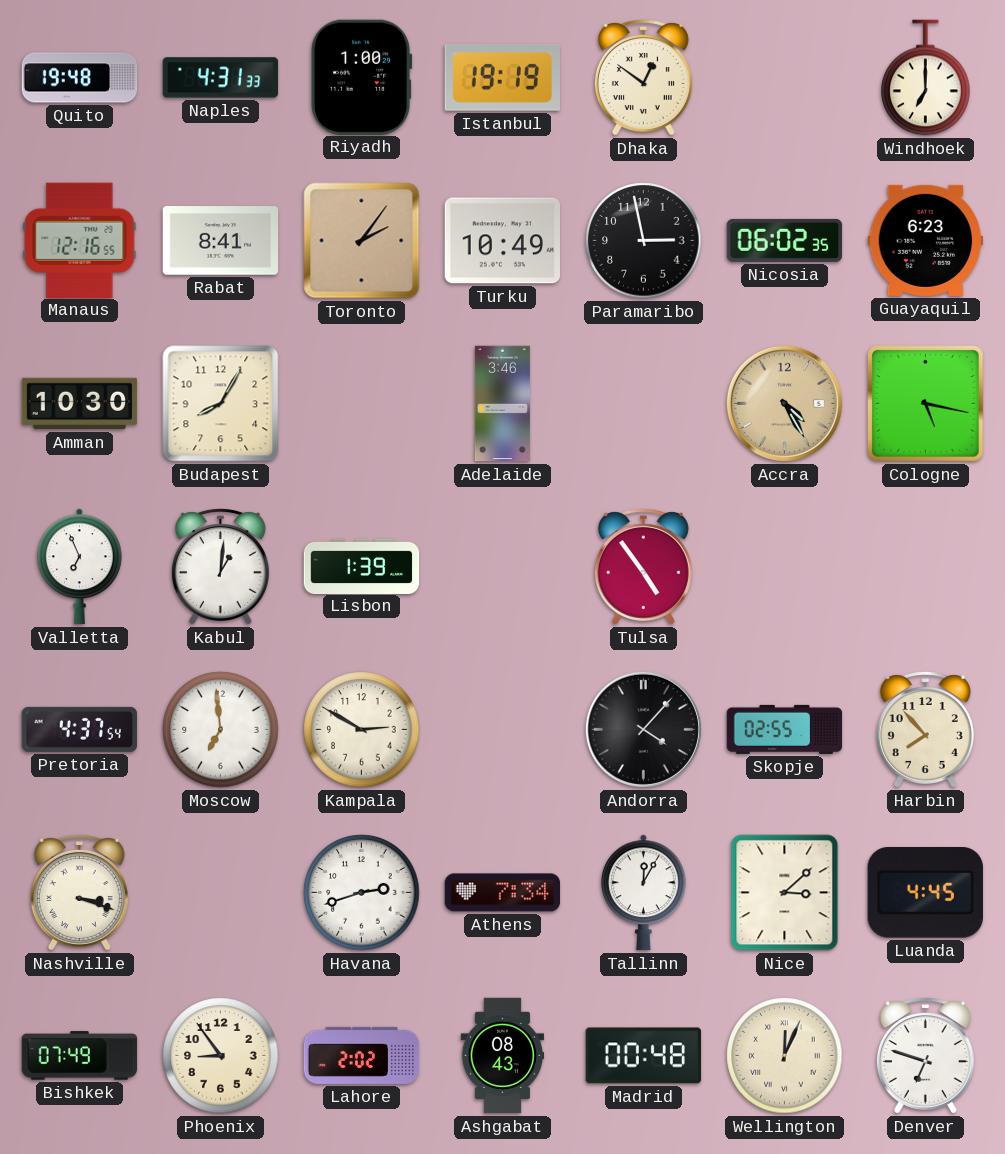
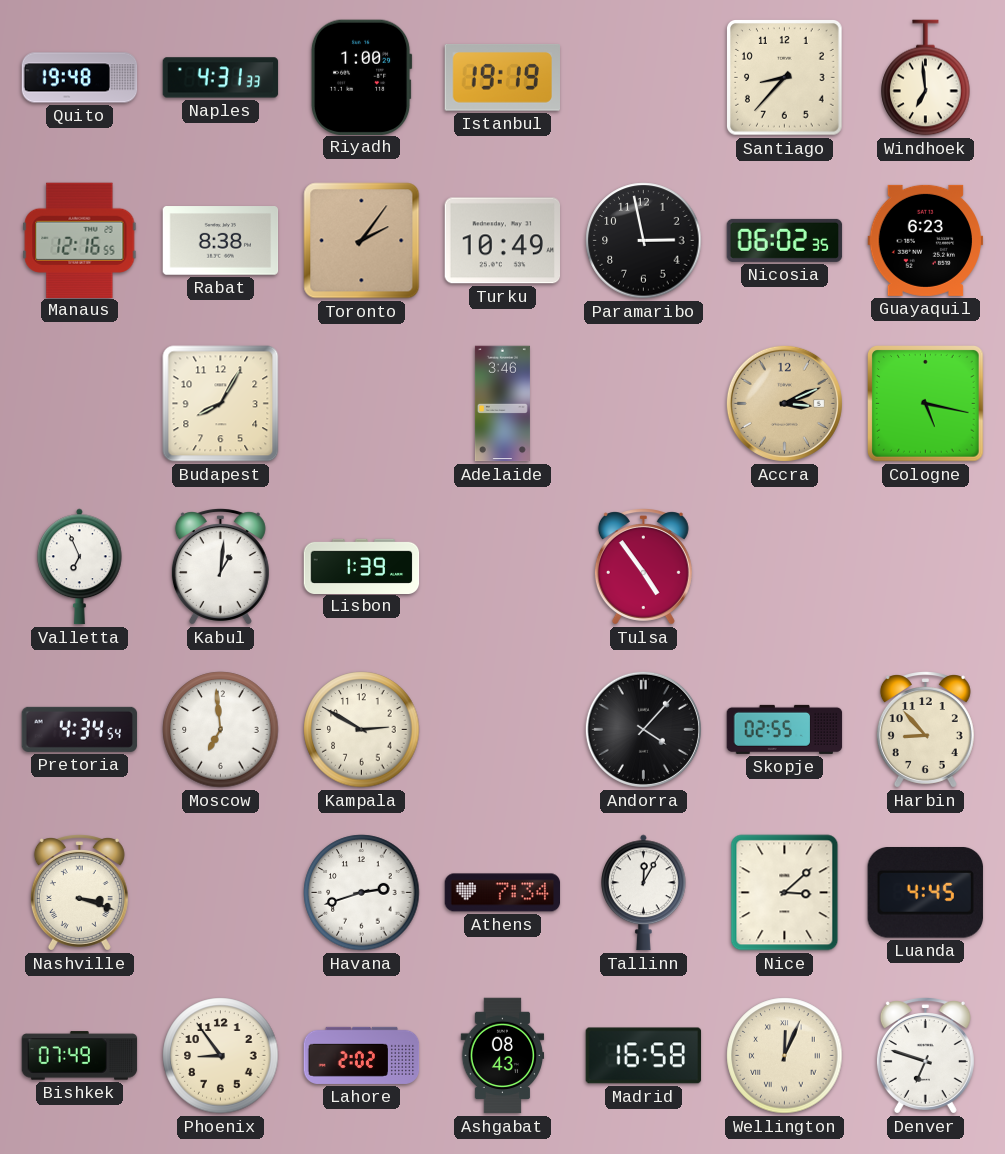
Dhaka: 12:51 -> none
Santiago: none -> 8:37
Windhoek: 7:00 -> 6:59
Rabat: 8:41 -> 8:38
Amman: 10:30 -> none
Accra: 4:25 -> 3:11
Pretoria: 4:37 -> 4:34
Harbin: 7:53 -> 8:53
Madrid: 00:48 -> 16:58
